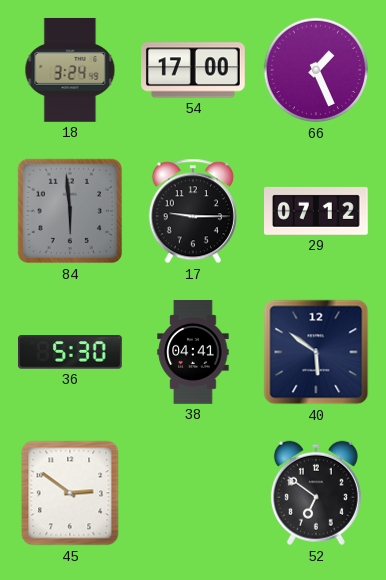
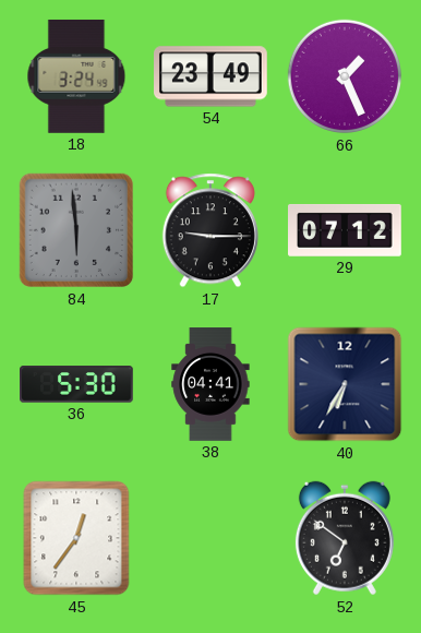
54: 17:00 -> 23:49
40: 5:51 -> 6:35
45: 2:51 -> 12:36
